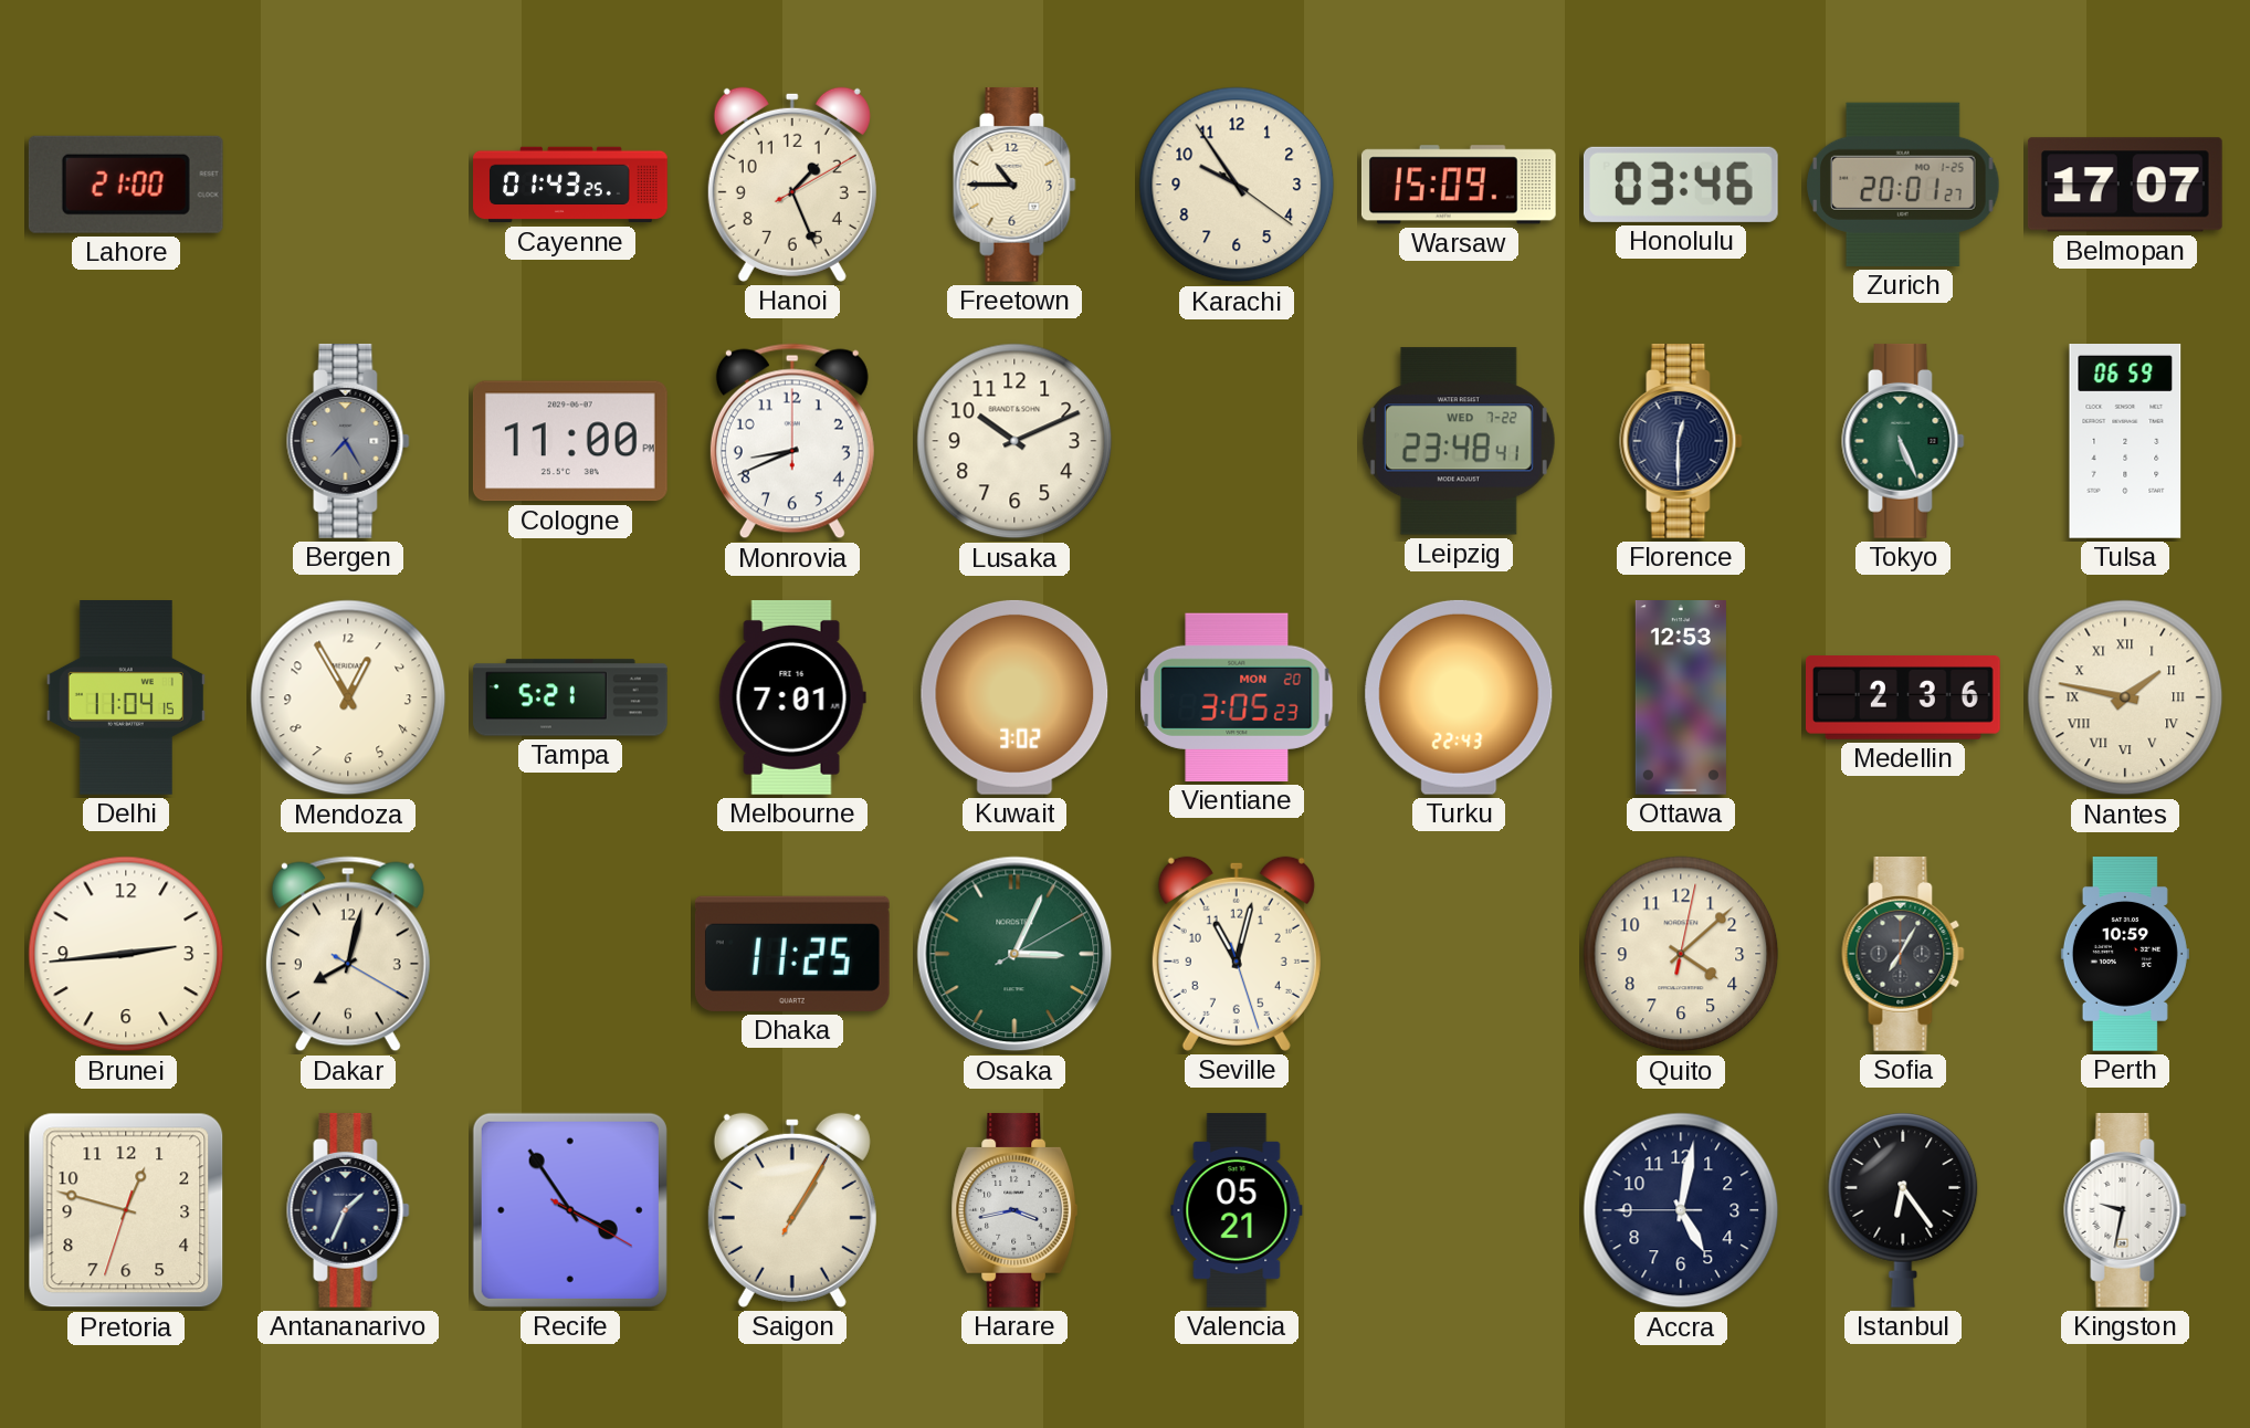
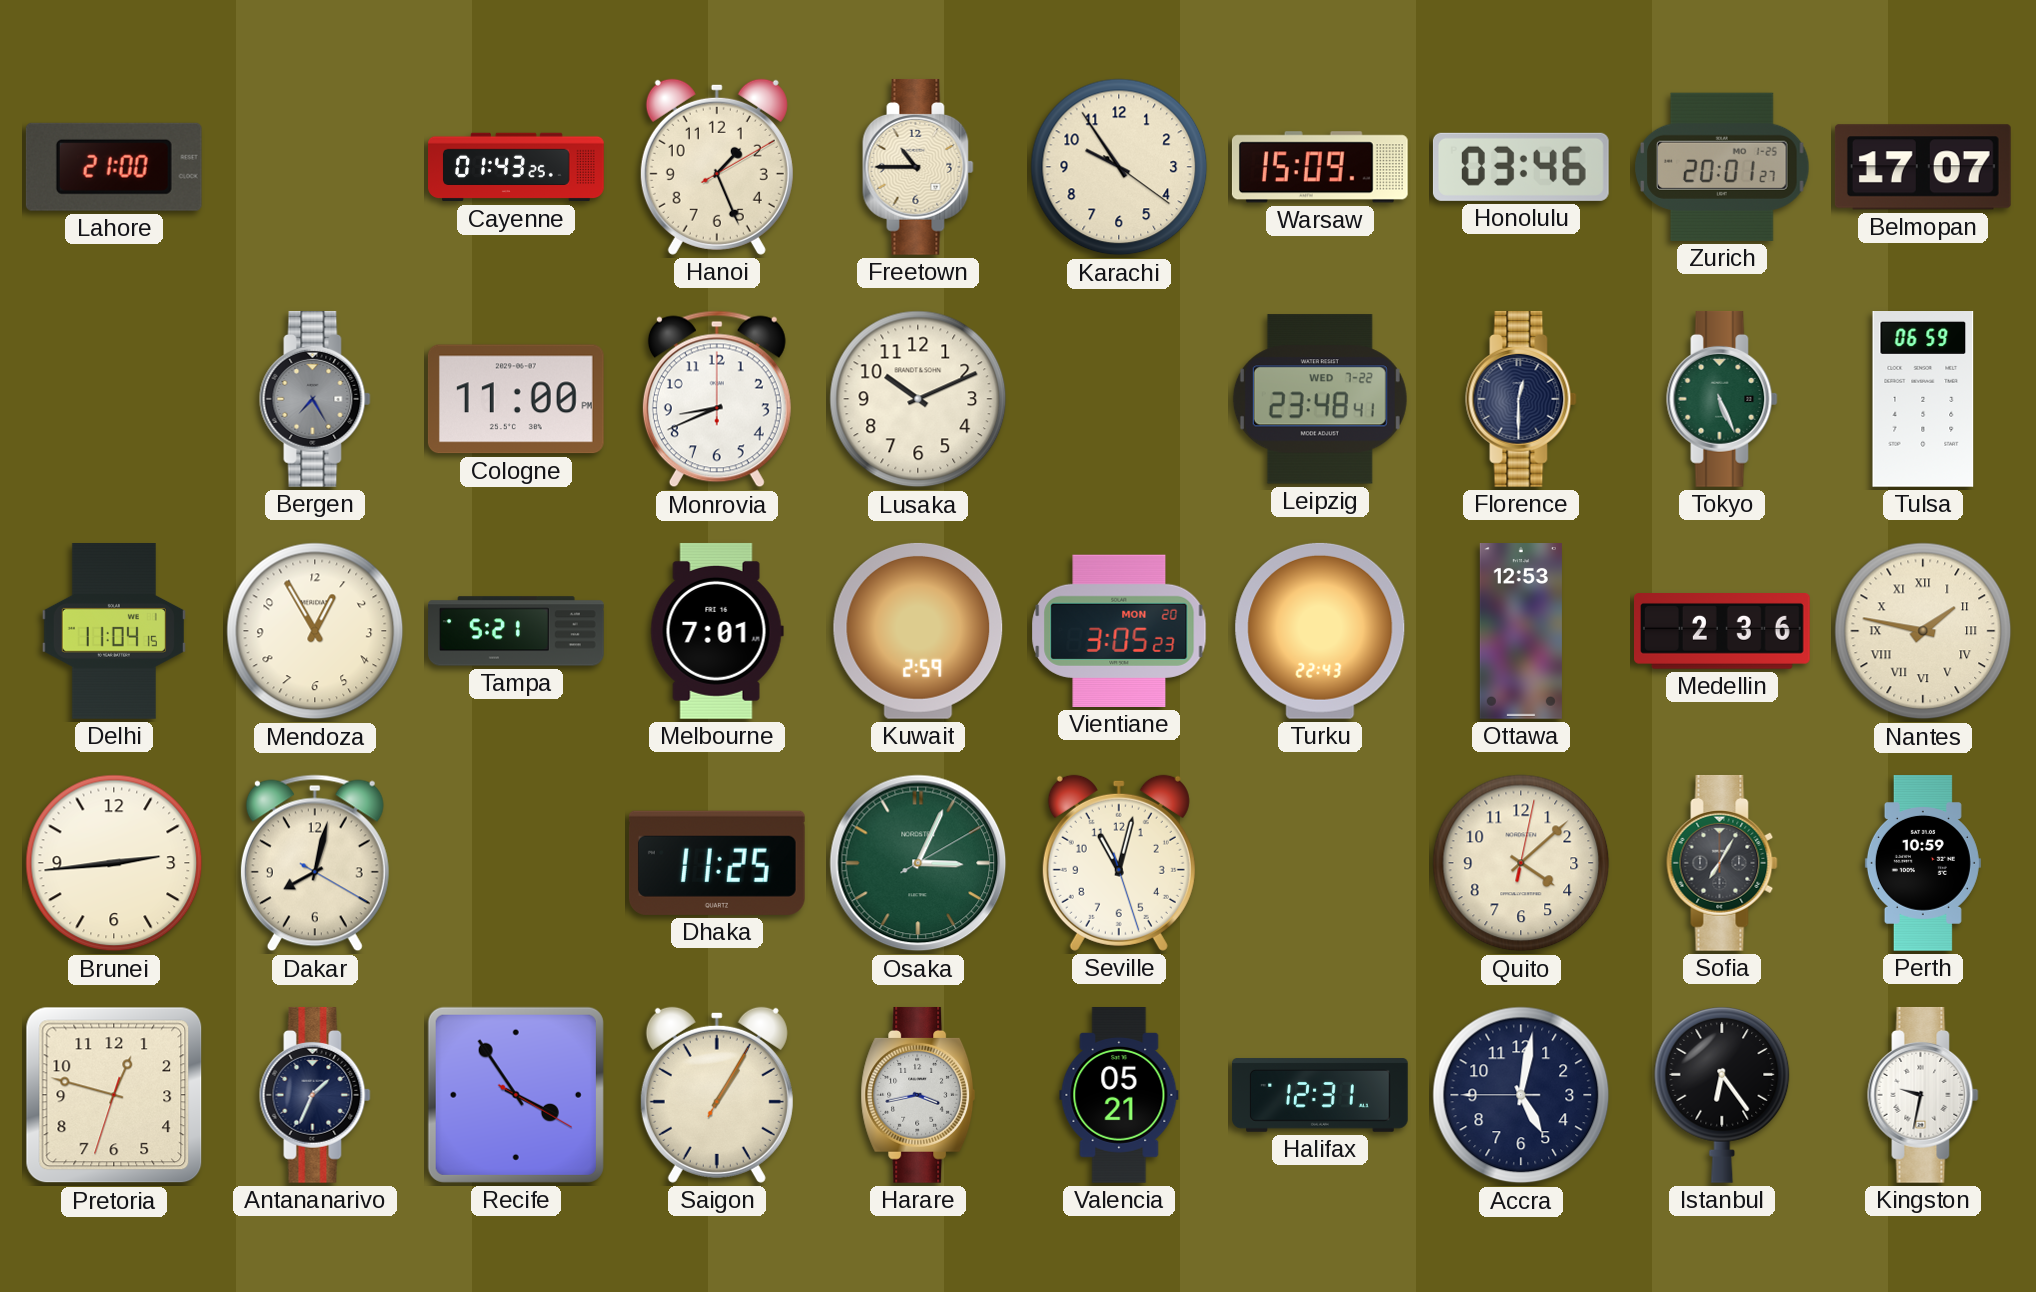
Kuwait: 3:02 -> 2:59
Halifax: none -> 12:31
